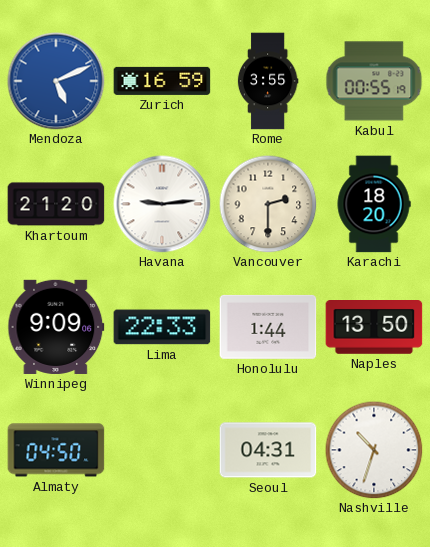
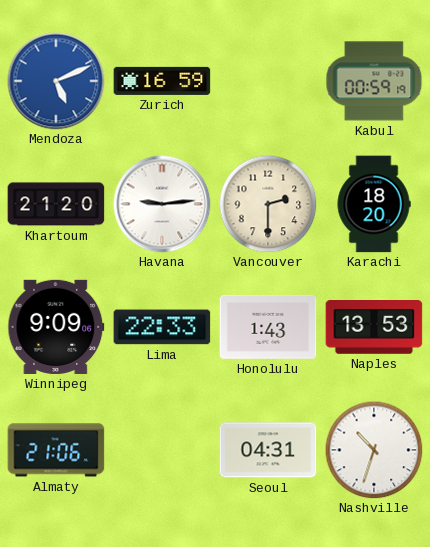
Rome: 3:55 -> none
Kabul: 00:55 -> 00:59
Honolulu: 1:44 -> 1:43
Naples: 13:50 -> 13:53
Almaty: 04:50 -> 21:06
